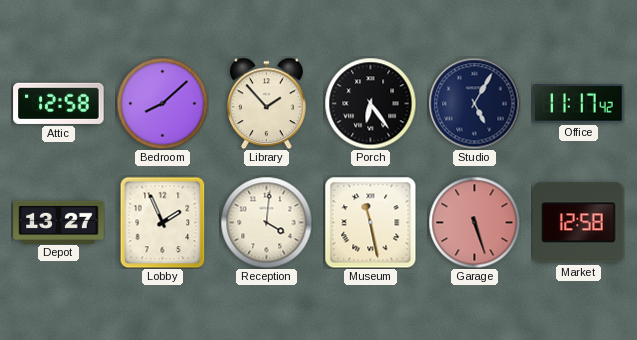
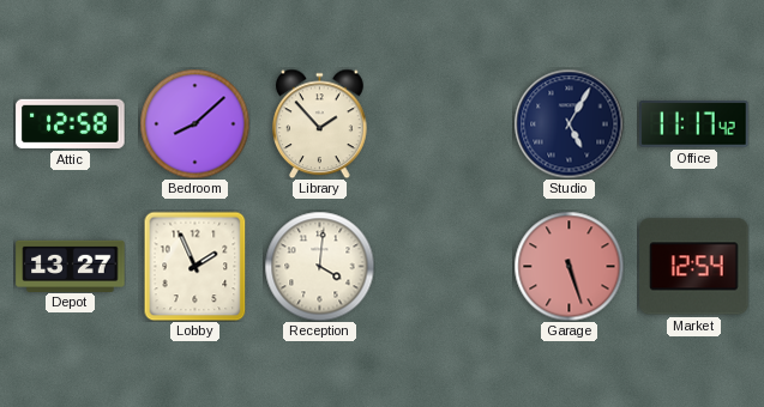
Porch: 6:24 -> none
Museum: 11:28 -> none
Market: 12:58 -> 12:54
